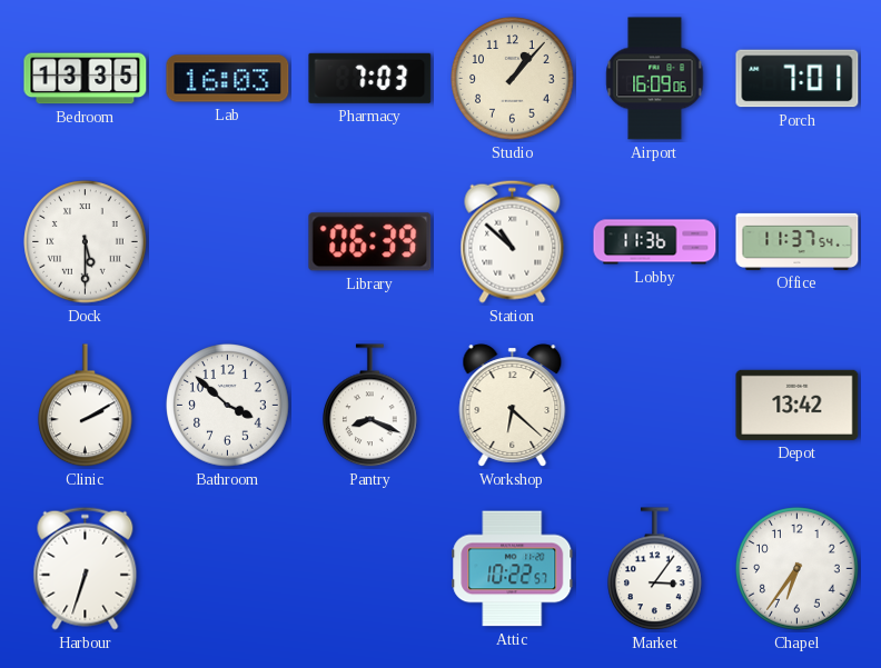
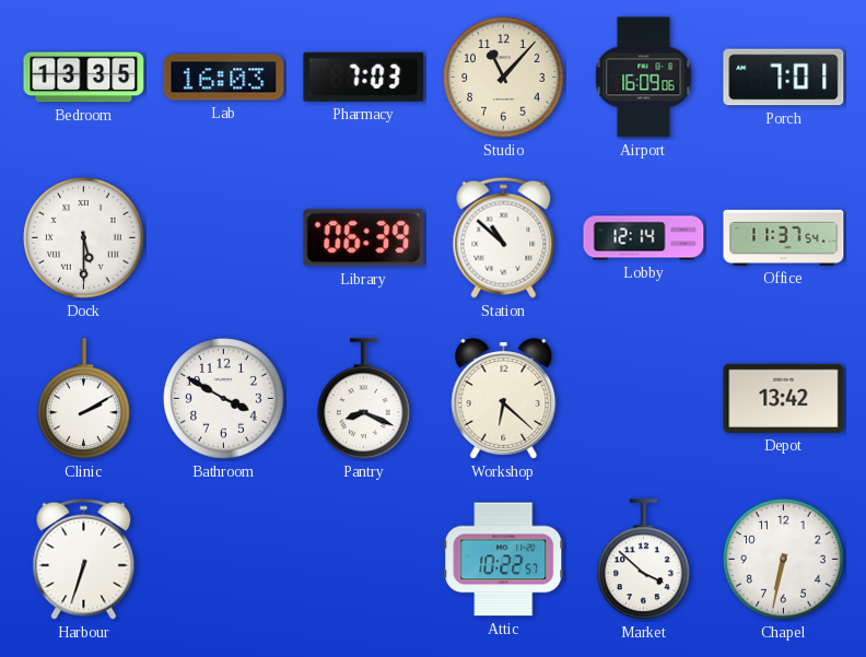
Studio: 1:07 -> 11:07
Lobby: 11:36 -> 12:14
Bathroom: 3:52 -> 3:50
Market: 3:06 -> 3:52
Chapel: 6:36 -> 6:32
